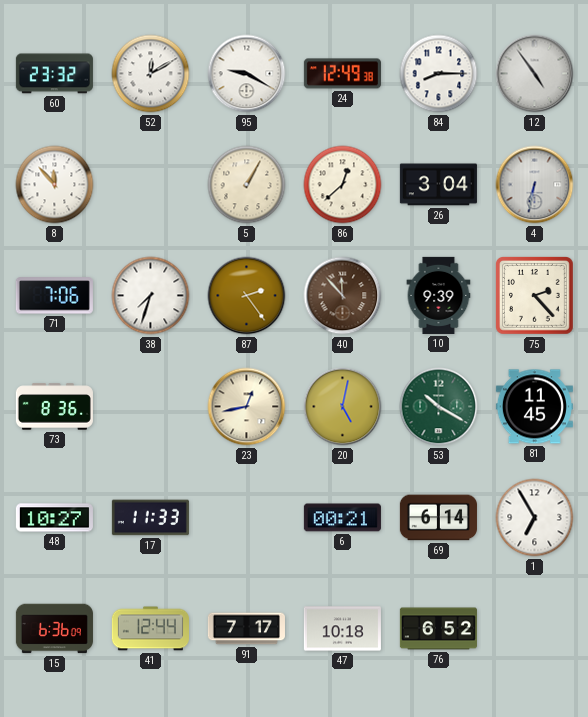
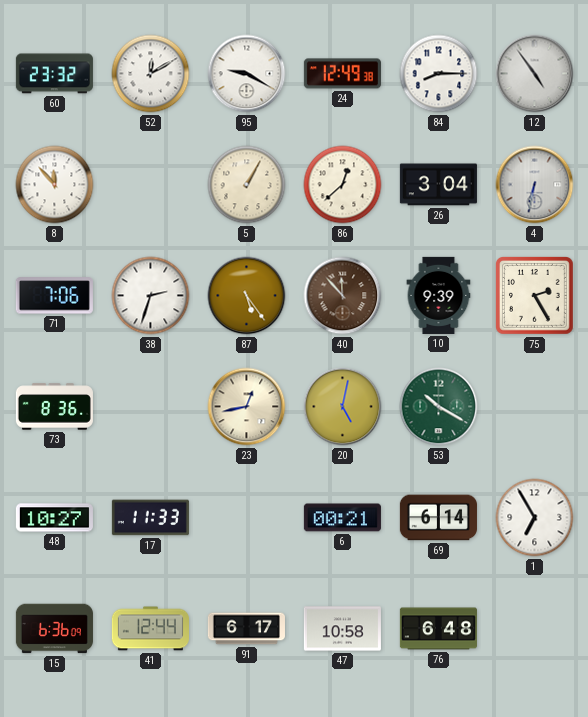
38: 7:33 -> 2:33
87: 2:24 -> 5:24
75: 2:23 -> 2:25
81: 11:45 -> none
91: 7:17 -> 6:17
47: 10:18 -> 10:58
76: 6:52 -> 6:48
